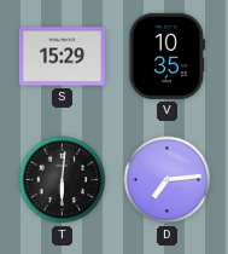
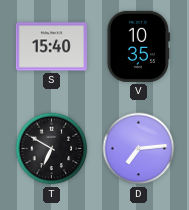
S: 15:29 -> 15:40
T: 6:01 -> 6:50
